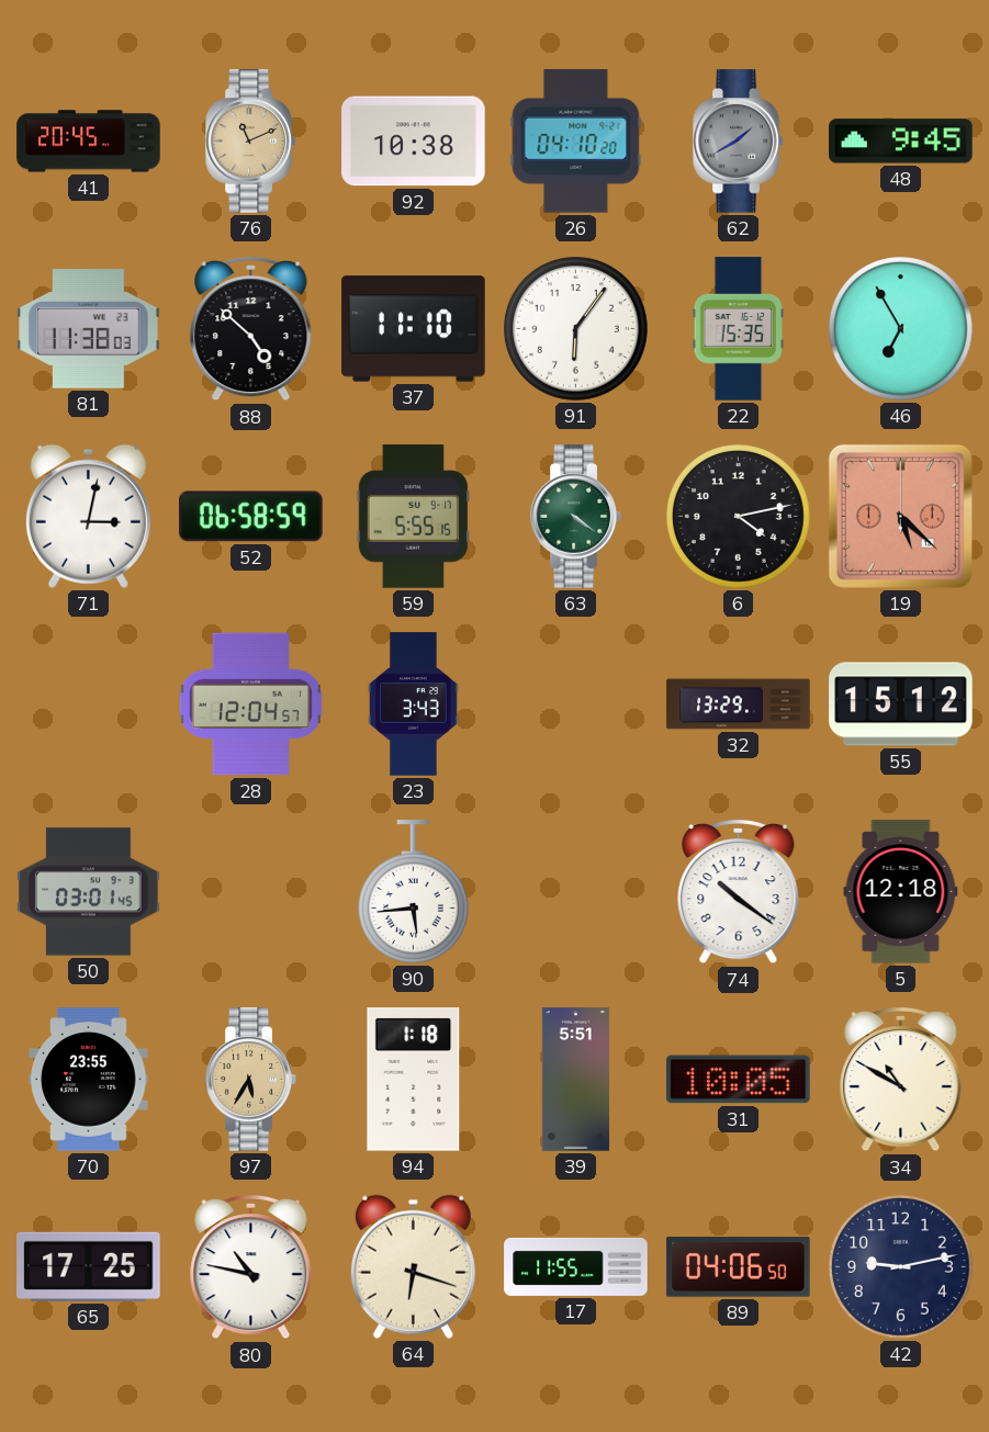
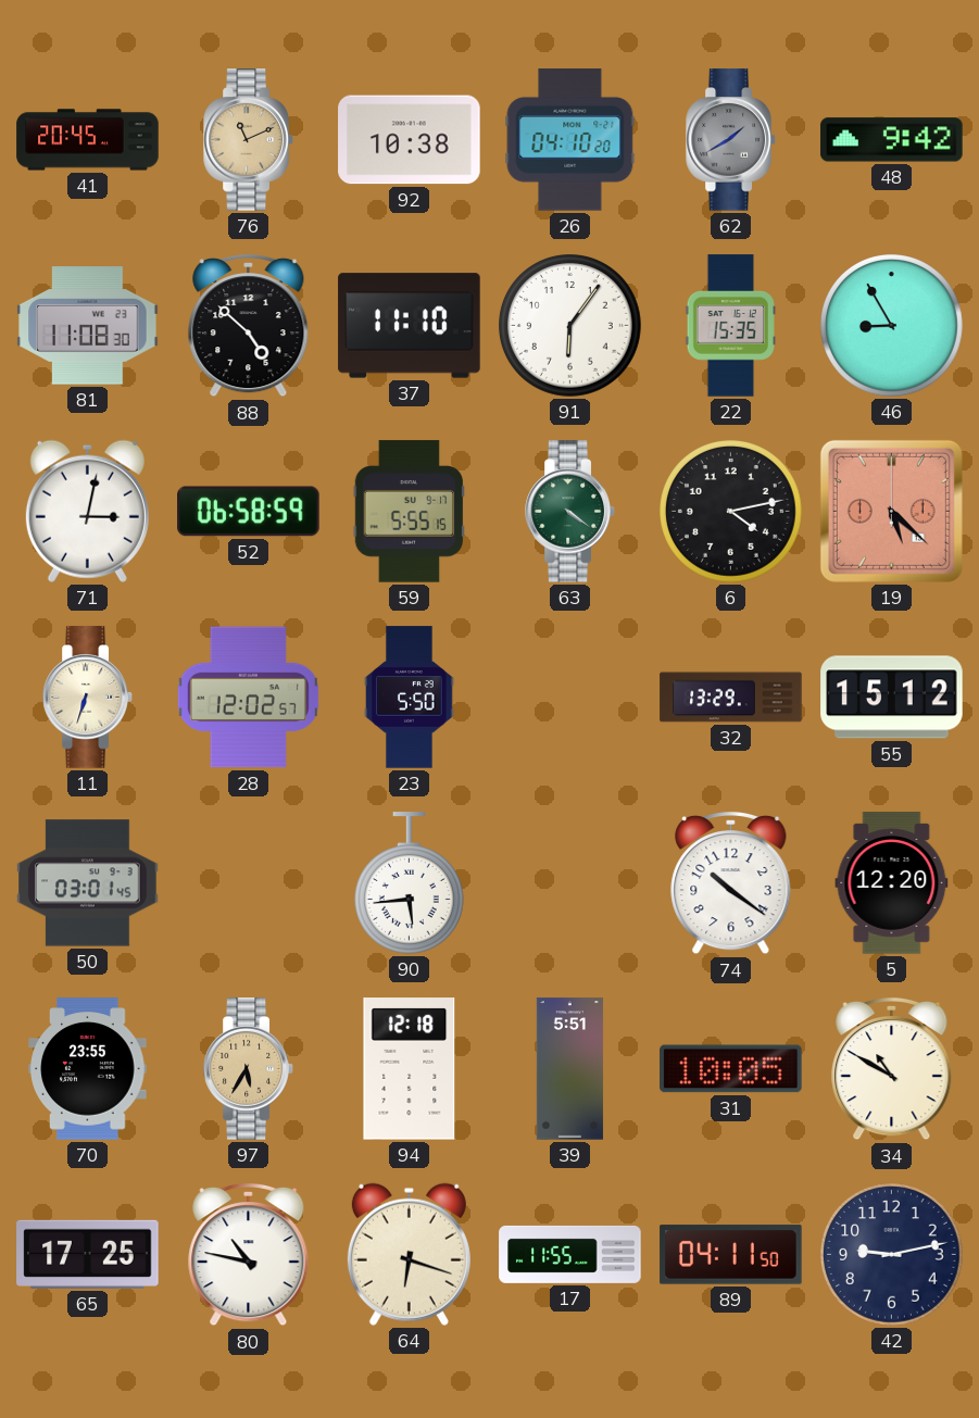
48: 9:45 -> 9:42
81: 11:38 -> 11:08
46: 6:55 -> 8:55
11: none -> 6:33
28: 12:04 -> 12:02
23: 3:43 -> 5:50
5: 12:18 -> 12:20
94: 1:18 -> 12:18
89: 04:06 -> 04:11
